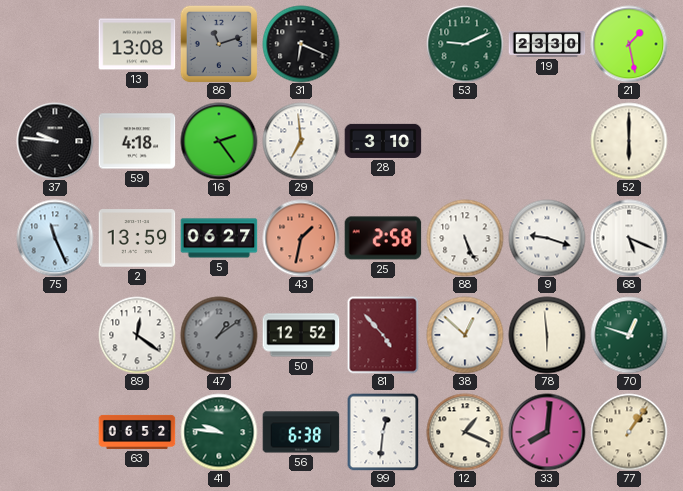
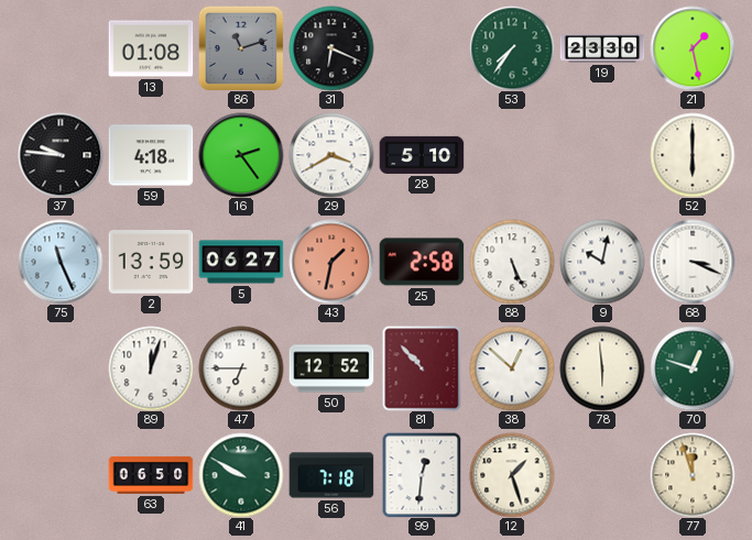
13: 13:08 -> 01:08
53: 9:11 -> 7:36
29: 6:59 -> 3:40
28: 3:10 -> 5:10
9: 9:18 -> 10:02
68: 5:19 -> 3:19
89: 12:21 -> 12:03
47: 1:09 -> 6:45
47 dial: grey -> white
81: 4:53 -> 10:53
63: 06:52 -> 06:50
41: 9:46 -> 9:50
56: 6:38 -> 7:18
12: 1:19 -> 1:27
33: 8:01 -> none
77: 1:06 -> 11:57
